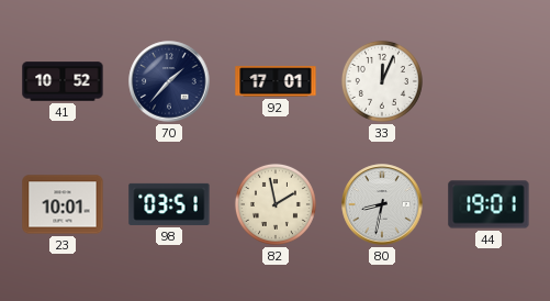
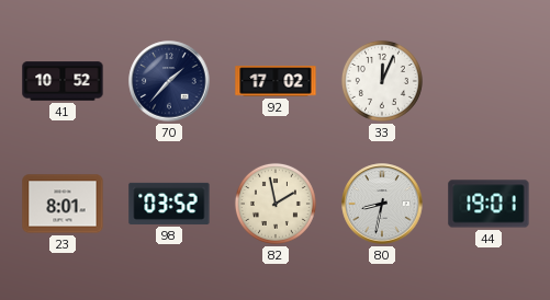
92: 17:01 -> 17:02
23: 10:01 -> 8:01
98: 03:51 -> 03:52
